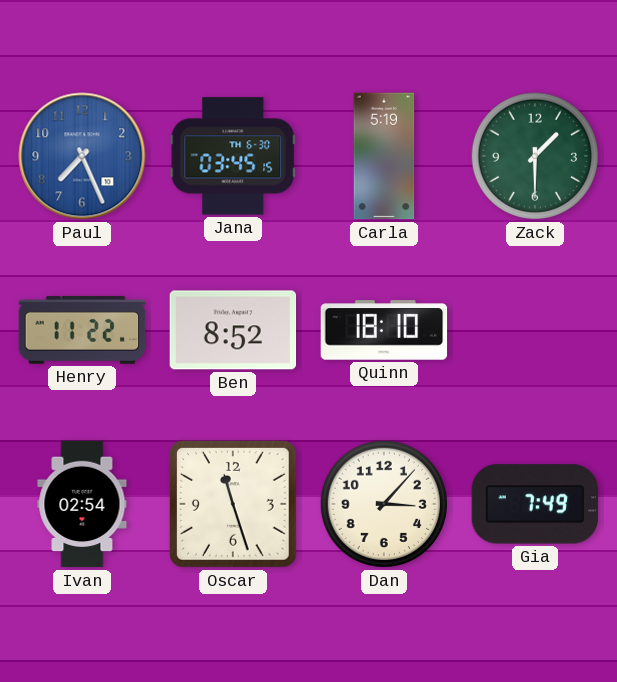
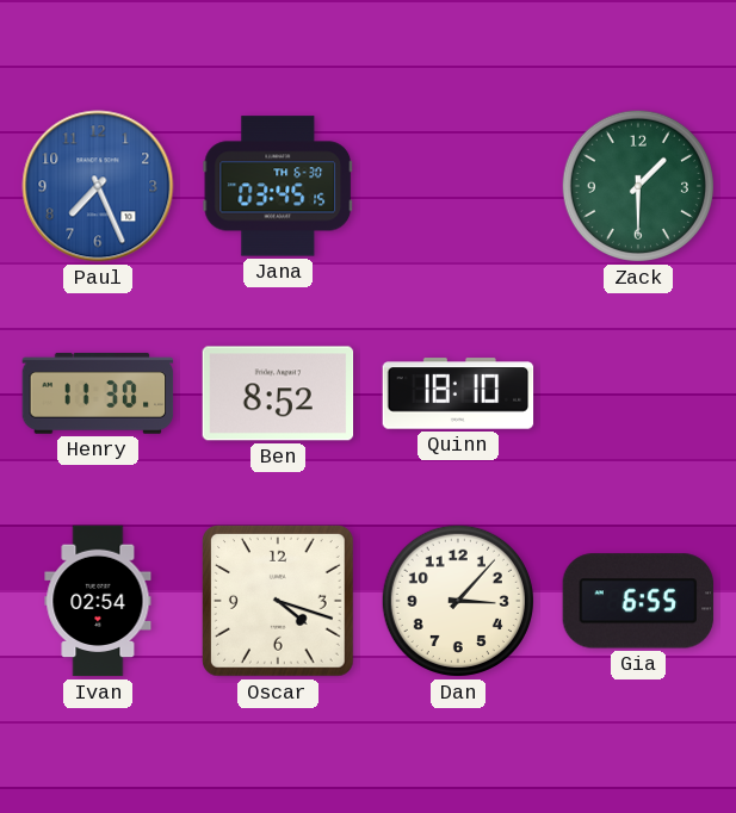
Carla: 5:19 -> none
Henry: 11:22 -> 11:30
Oscar: 11:27 -> 4:18
Gia: 7:49 -> 6:55
